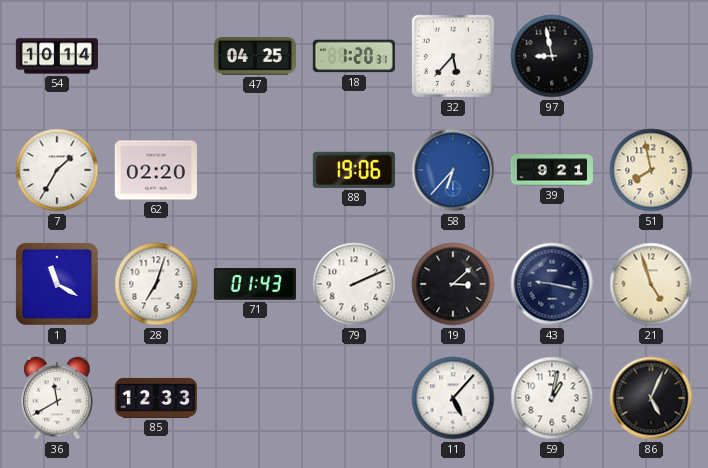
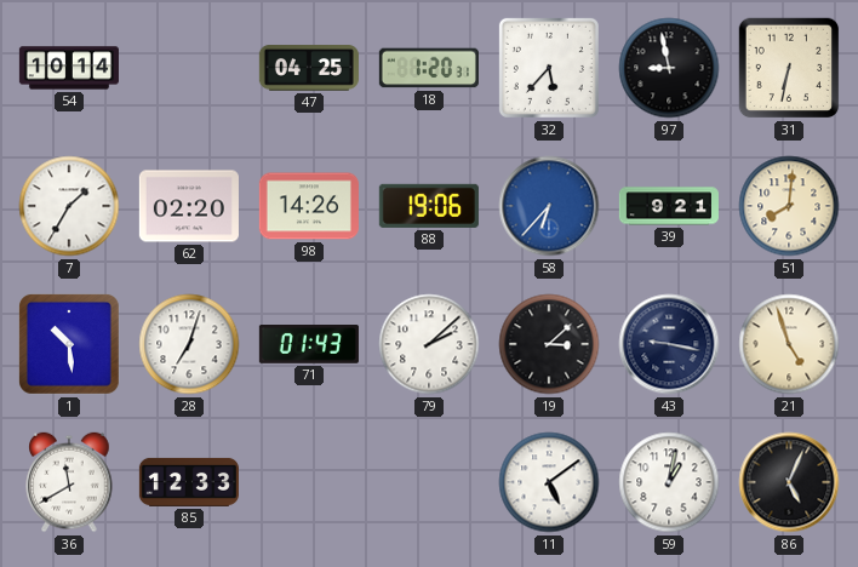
31: none -> 6:32
98: none -> 14:26
51: 7:58 -> 8:01
1: 11:20 -> 10:29
79: 2:11 -> 2:08
11: 5:07 -> 5:09
